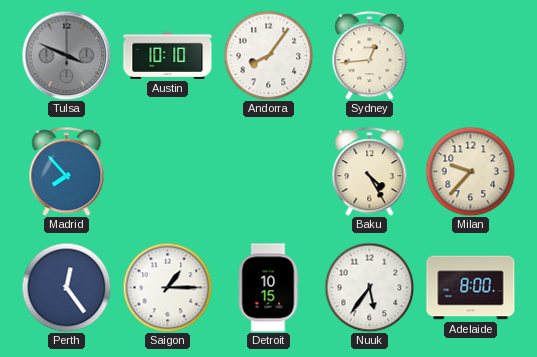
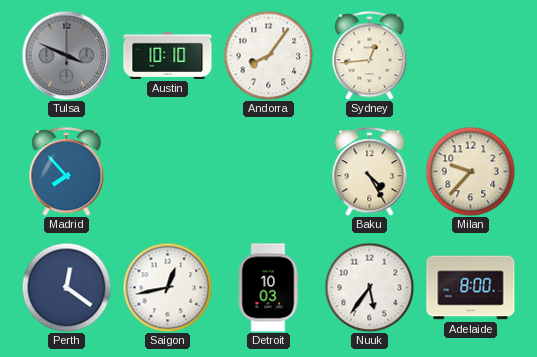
Perth: 12:24 -> 12:21
Saigon: 1:15 -> 12:43
Detroit: 10:15 -> 10:03
